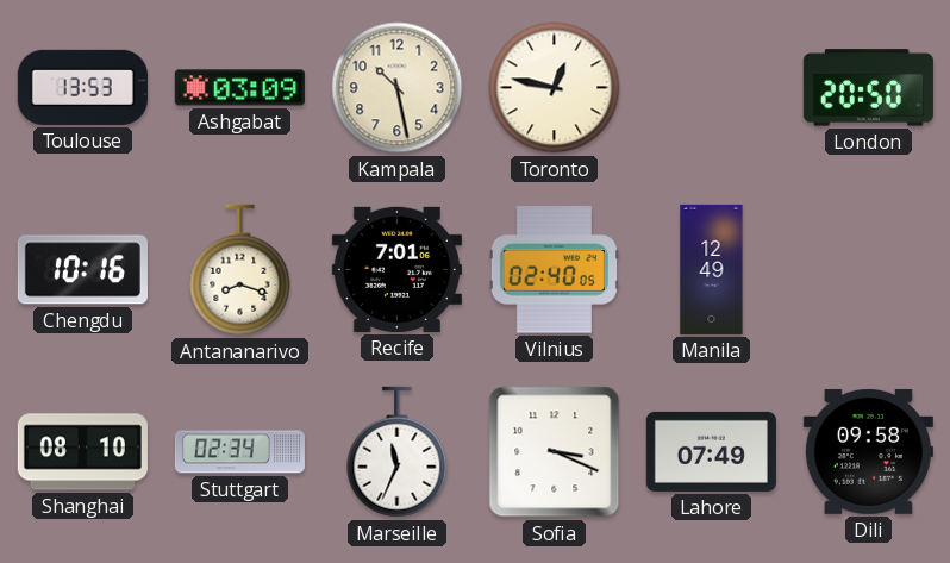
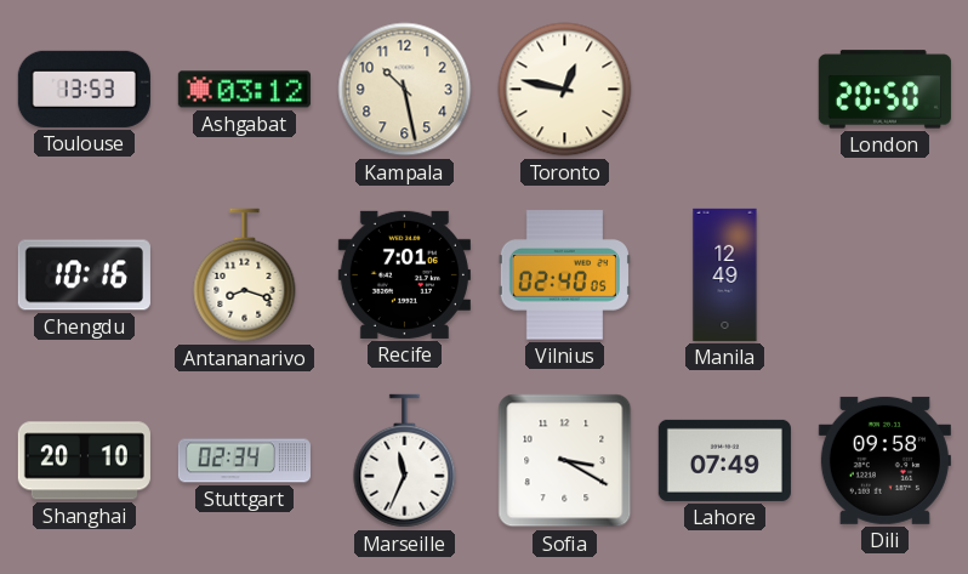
Ashgabat: 03:09 -> 03:12
Shanghai: 08:10 -> 20:10
Sofia: 3:19 -> 3:20
